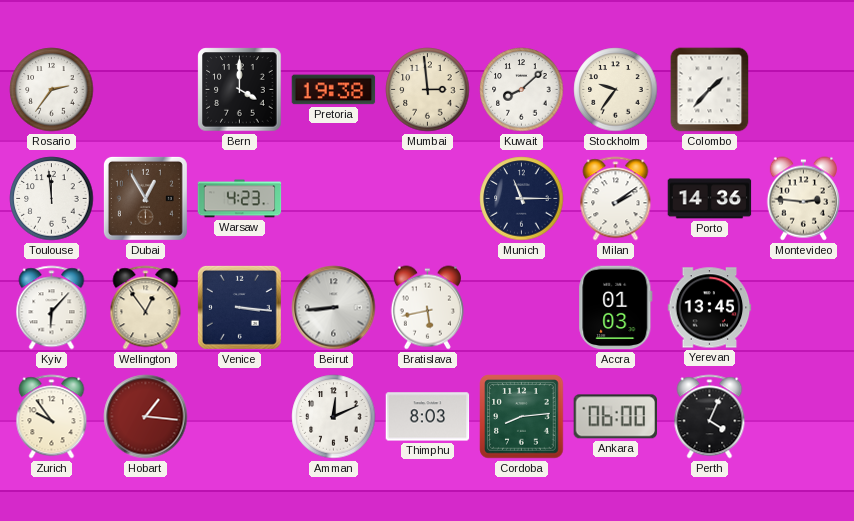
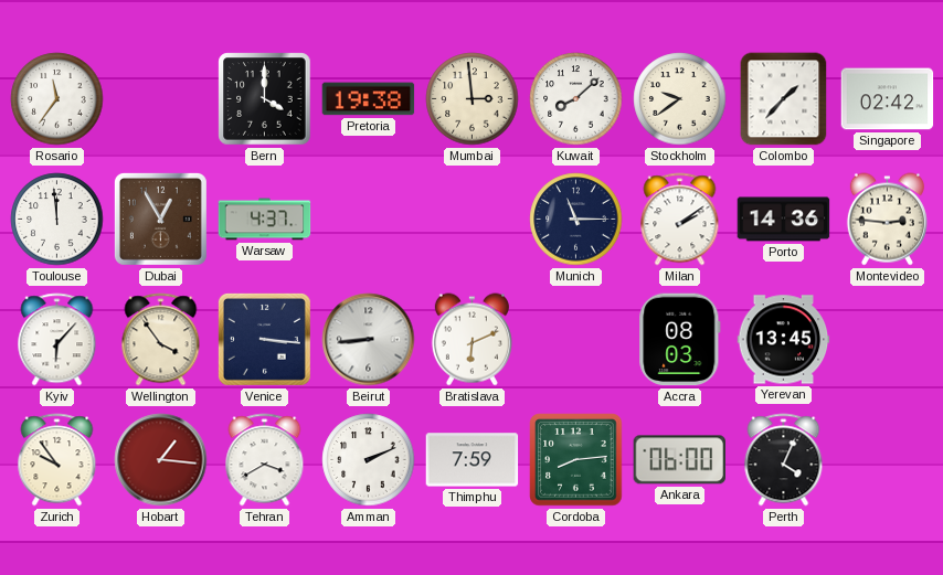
Rosario: 2:36 -> 11:36
Stockholm: 9:36 -> 9:39
Singapore: none -> 02:42
Warsaw: 4:23 -> 4:37
Wellington: 12:54 -> 3:54
Bratislava: 5:43 -> 6:11
Accra: 01:03 -> 08:03
Tehran: none -> 3:40
Amman: 12:11 -> 2:11
Thimphu: 8:03 -> 7:59
